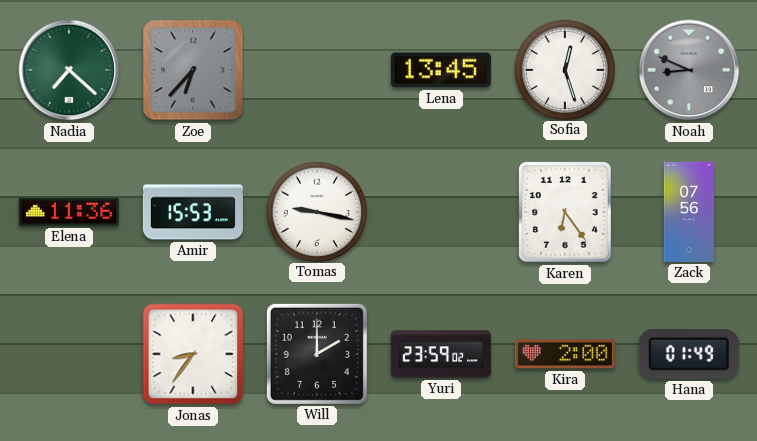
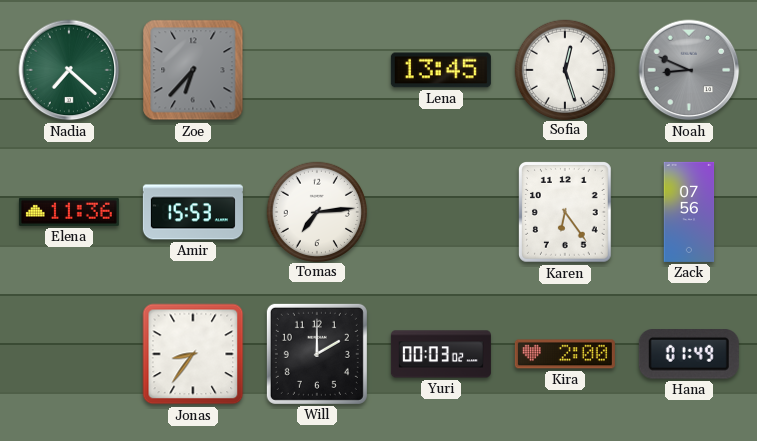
Tomas: 9:17 -> 7:14
Yuri: 23:59 -> 00:03
